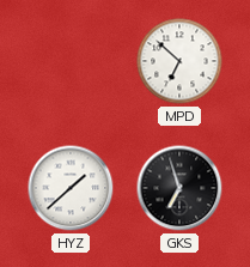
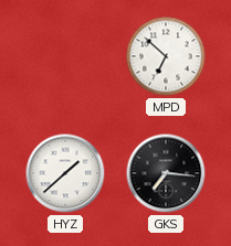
GKS: 6:57 -> 7:16
